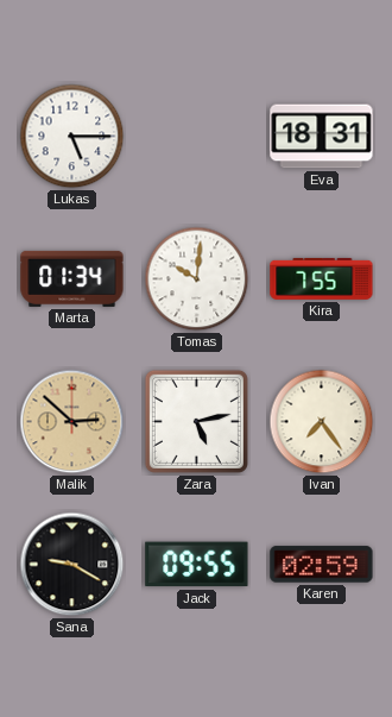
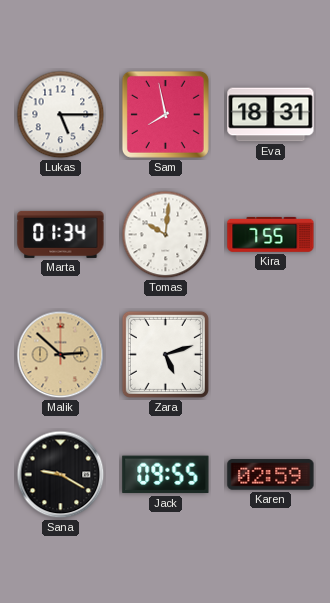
Sam: none -> 7:58
Zara: 5:13 -> 5:12
Ivan: 7:24 -> none
